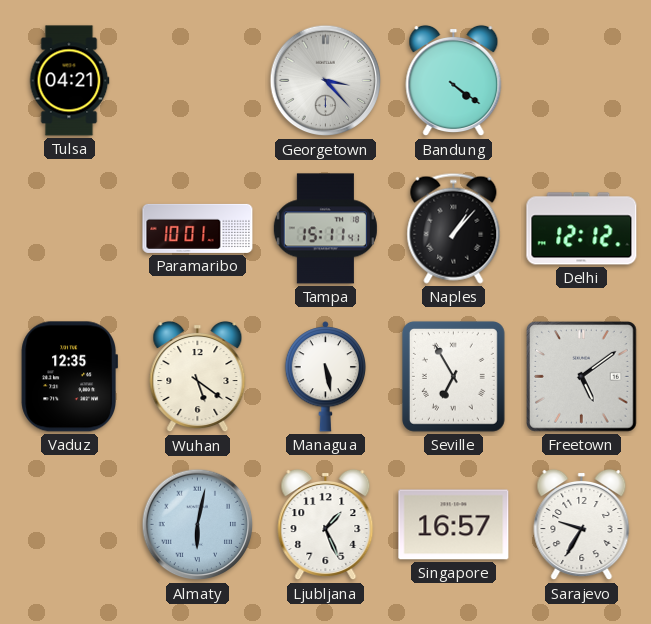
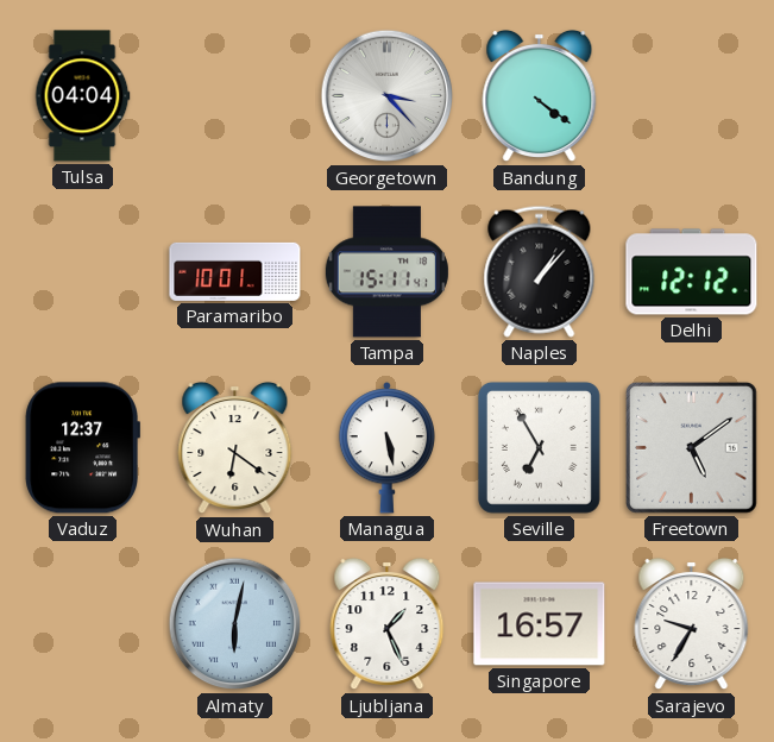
Tulsa: 04:21 -> 04:04
Vaduz: 12:35 -> 12:37
Wuhan: 5:21 -> 6:21
